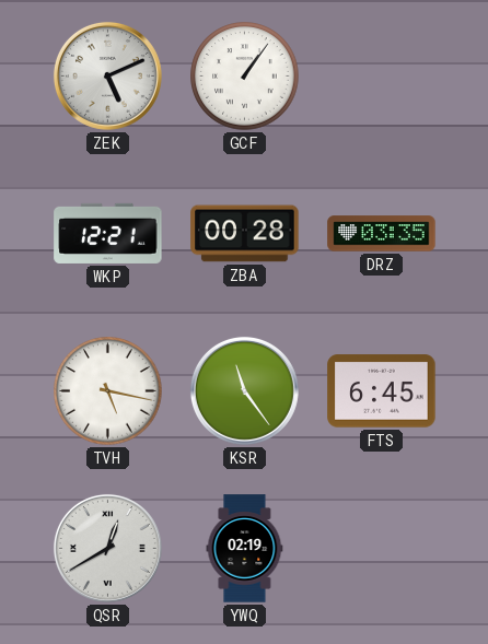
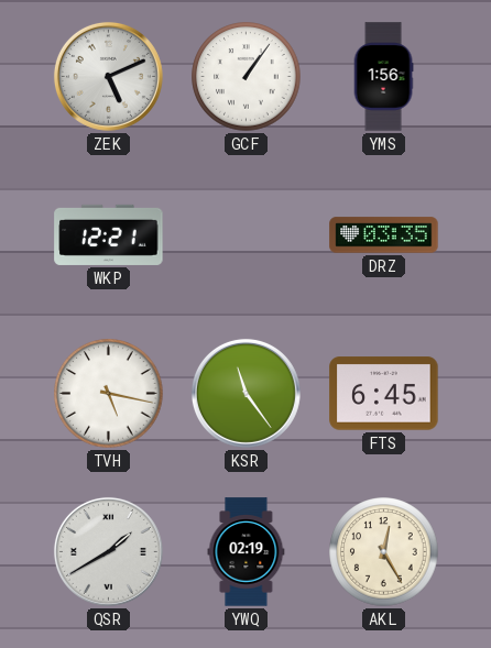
YMS: none -> 1:56
ZBA: 00:28 -> none
QSR: 12:40 -> 1:40
AKL: none -> 12:25
